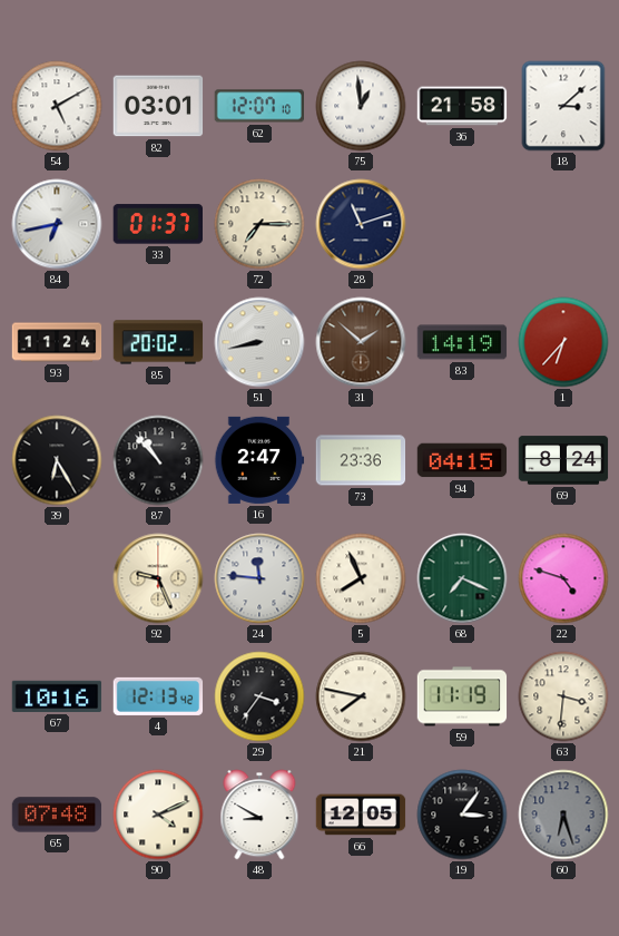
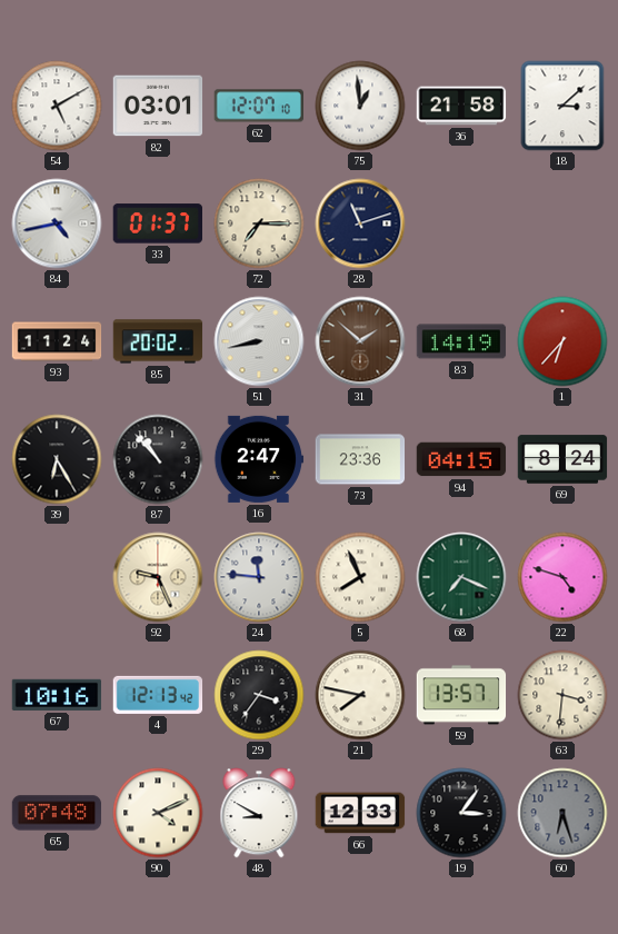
84: 6:43 -> 4:43
59: 11:19 -> 13:57
66: 12:05 -> 12:33
